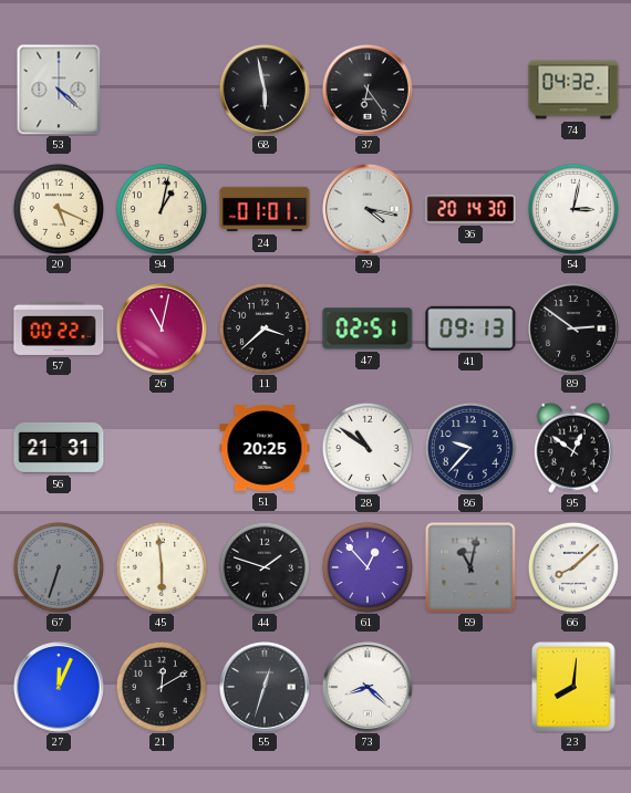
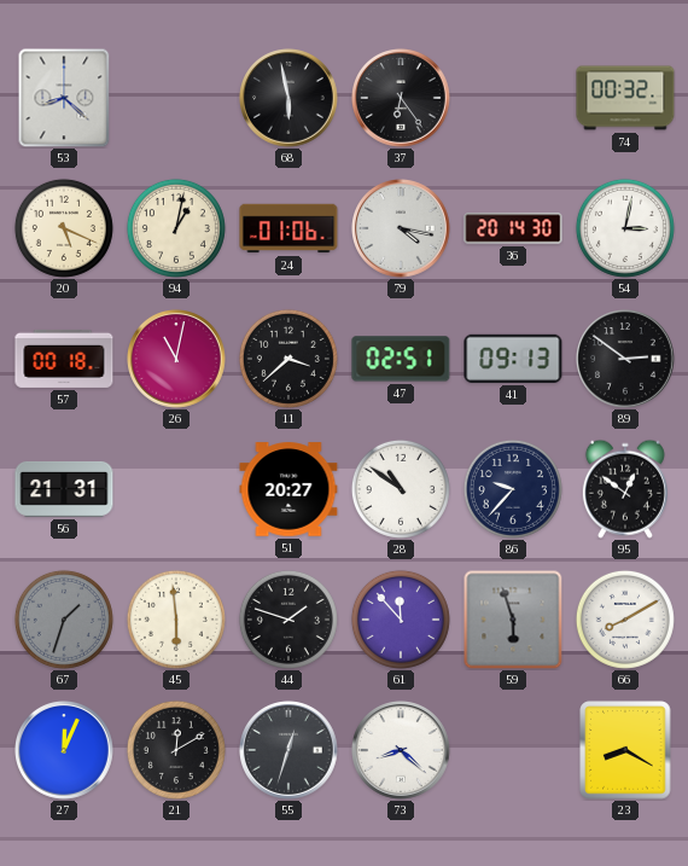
53: 4:22 -> 8:22
74: 04:32 -> 00:32
24: 01:01 -> 01:06
57: 00:22 -> 00:18
51: 20:25 -> 20:27
67: 6:33 -> 1:33
61: 12:53 -> 11:53
59: 11:02 -> 5:57
66: 8:08 -> 8:10
23: 8:01 -> 8:20
